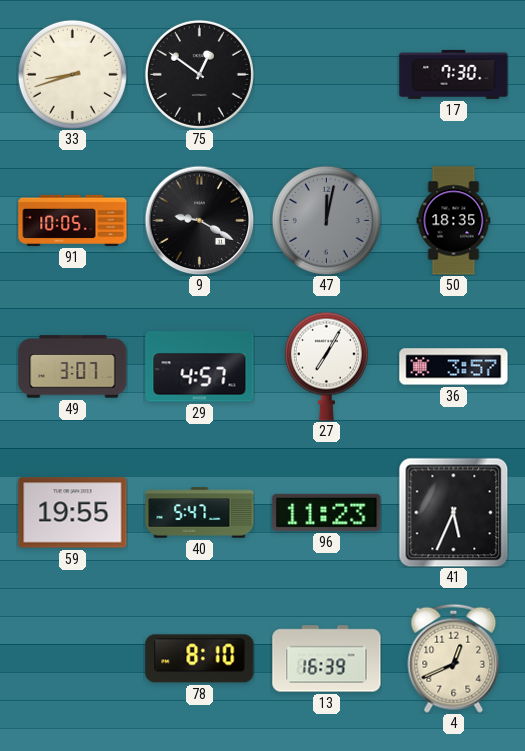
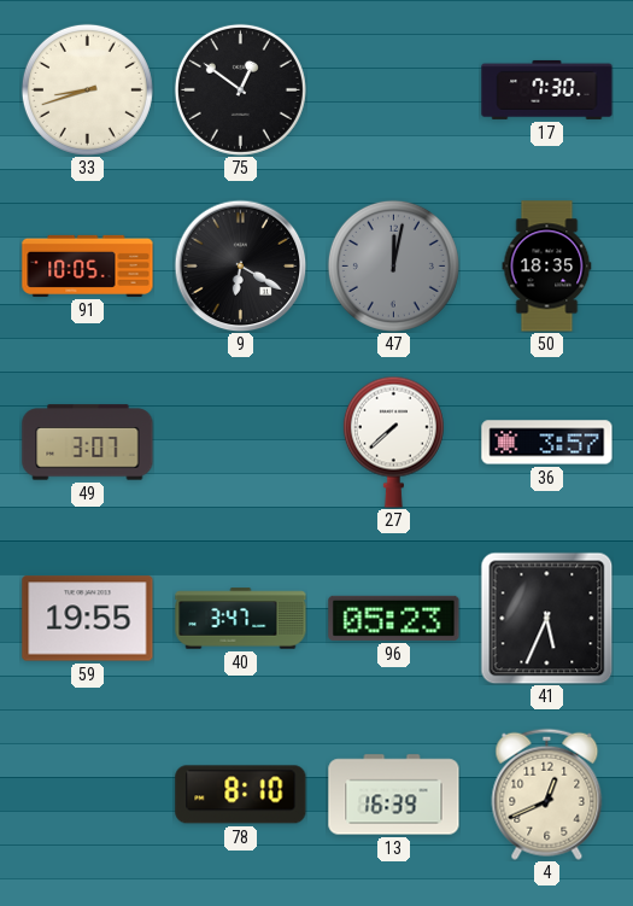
9: 9:20 -> 6:20
29: 4:57 -> none
27: 7:05 -> 7:38
40: 5:47 -> 3:47
96: 11:23 -> 05:23
